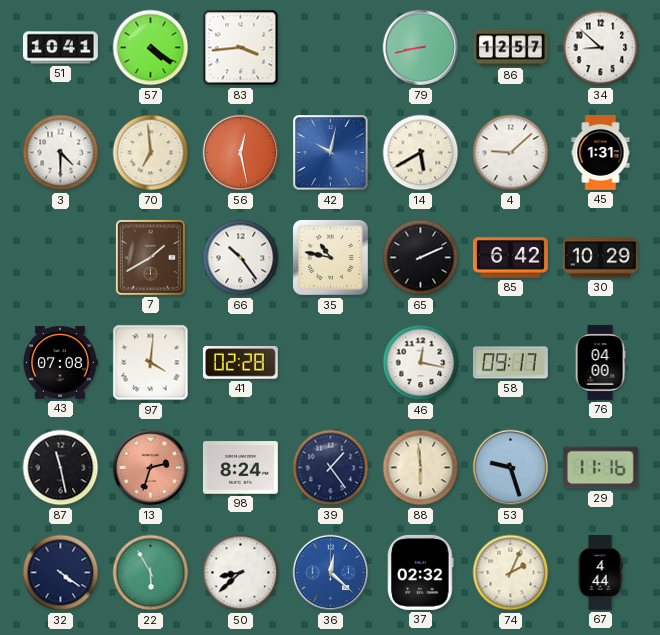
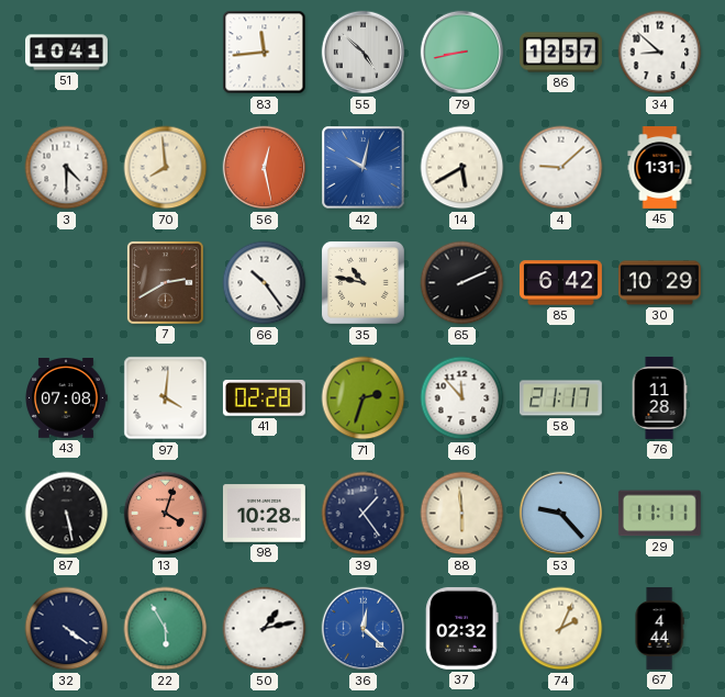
57: 4:21 -> none
83: 3:44 -> 11:44
55: none -> 4:52
70: 6:59 -> 7:59
7: 1:40 -> 2:40
71: none -> 2:33
46: 12:17 -> 11:53
58: 09:17 -> 21:17
76: 04:00 -> 11:28
87: 11:28 -> 5:28
13: 2:33 -> 4:03
98: 8:24 -> 10:28
53: 9:27 -> 9:23
29: 11:16 -> 11:11
50: 8:38 -> 1:13
